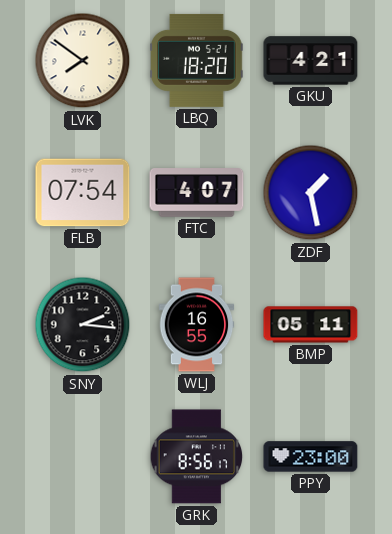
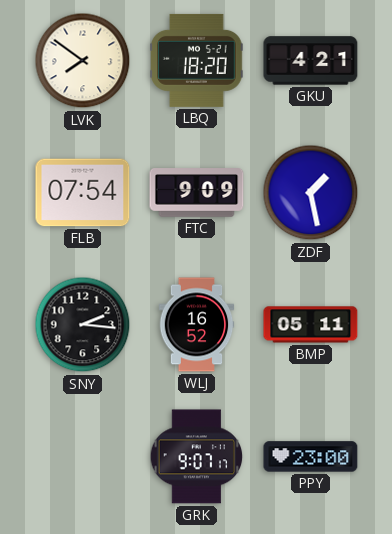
FTC: 4:07 -> 9:09
WLJ: 16:55 -> 16:52
GRK: 8:56 -> 9:07
